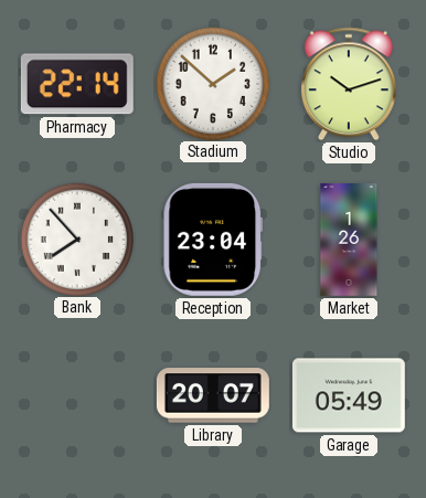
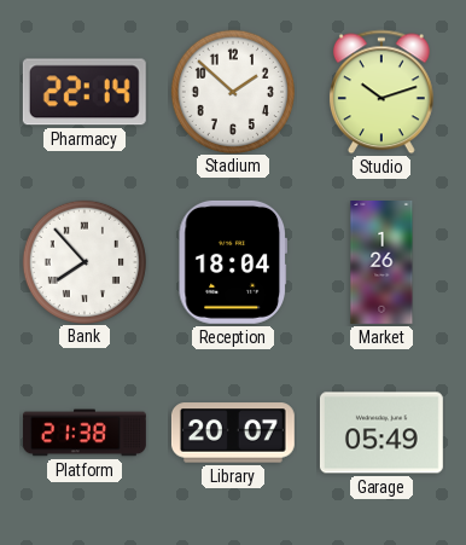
Reception: 23:04 -> 18:04
Platform: none -> 21:38
